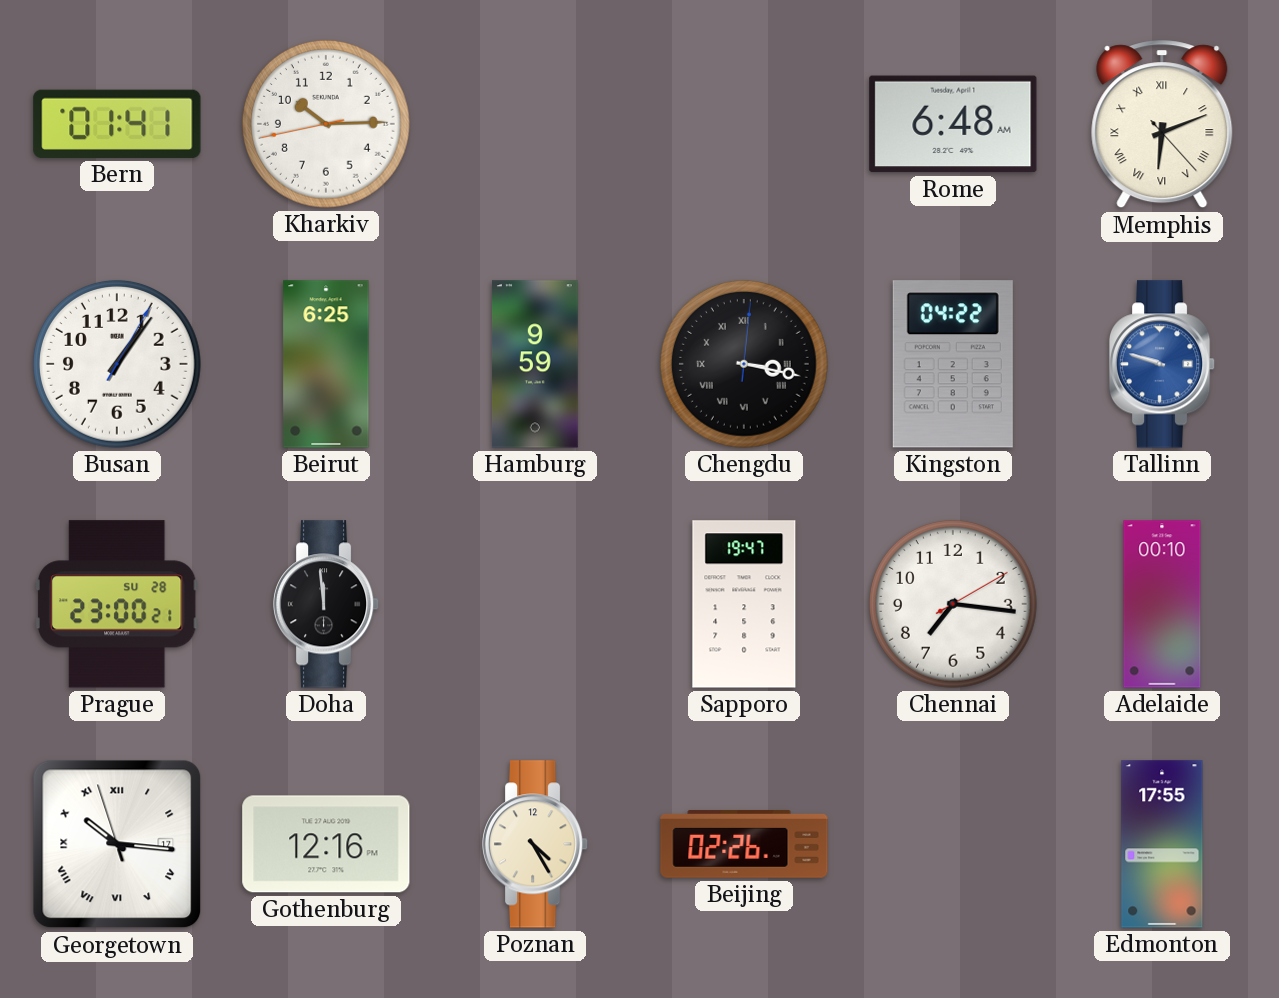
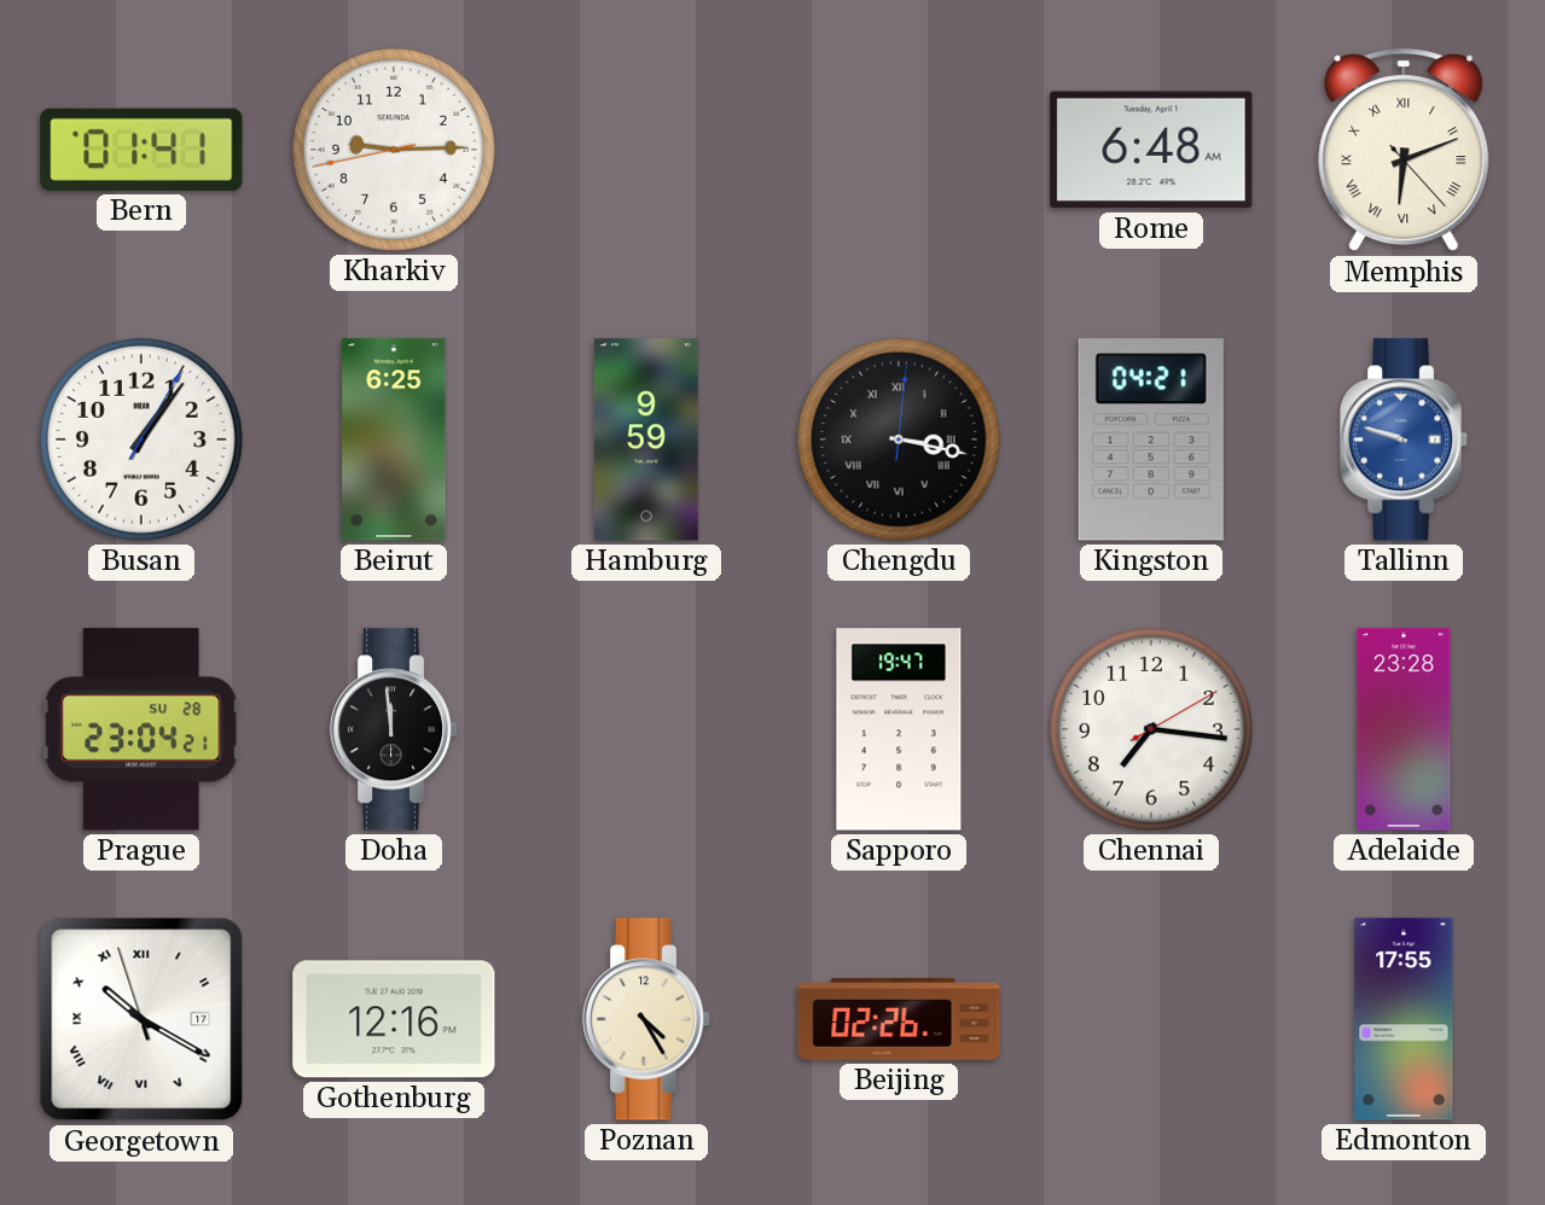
Kharkiv: 10:14 -> 9:14
Kingston: 04:22 -> 04:21
Prague: 23:00 -> 23:04
Adelaide: 00:10 -> 23:28
Georgetown: 10:15 -> 10:19
